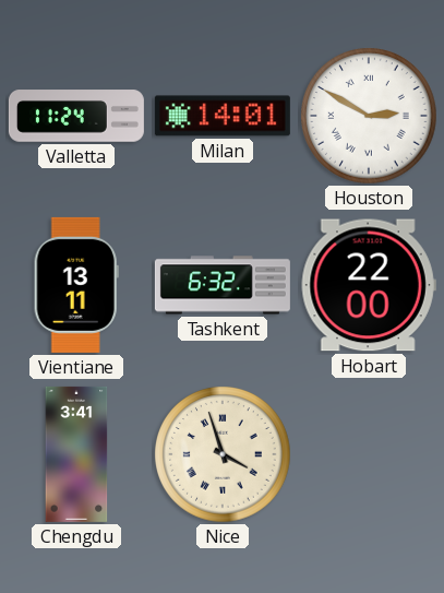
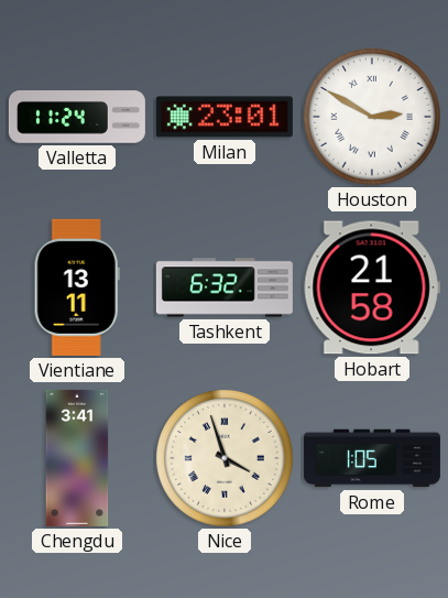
Milan: 14:01 -> 23:01
Hobart: 22:00 -> 21:58
Rome: none -> 1:05
